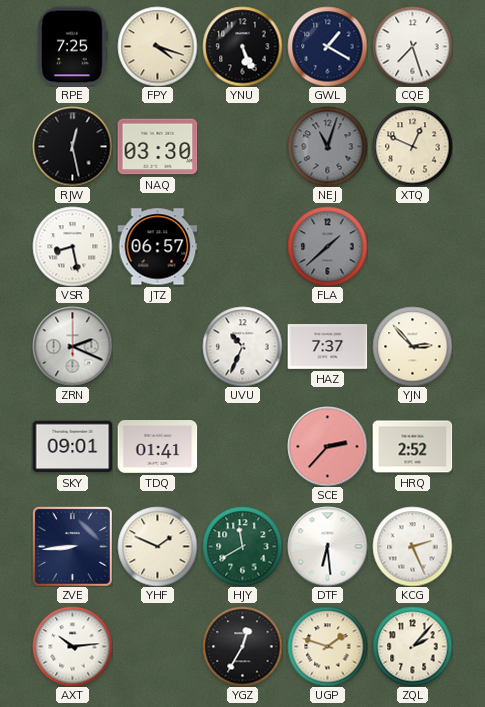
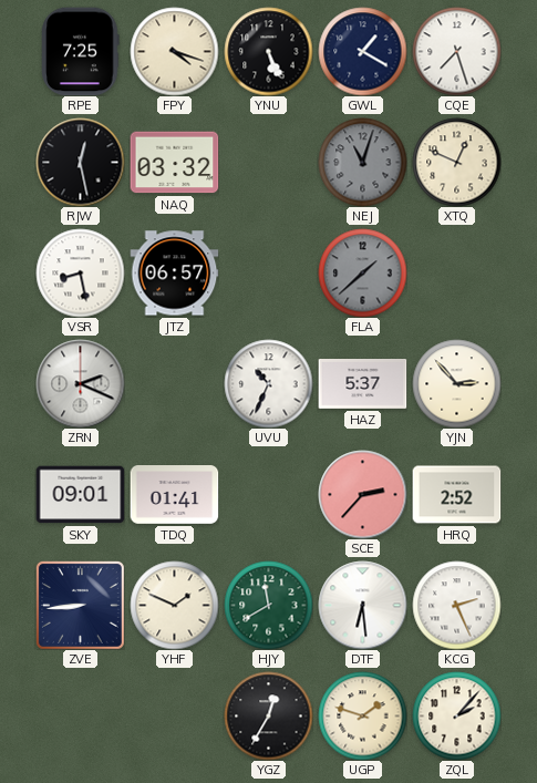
NAQ: 03:30 -> 03:32
HAZ: 7:37 -> 5:37
AXT: 10:14 -> none
